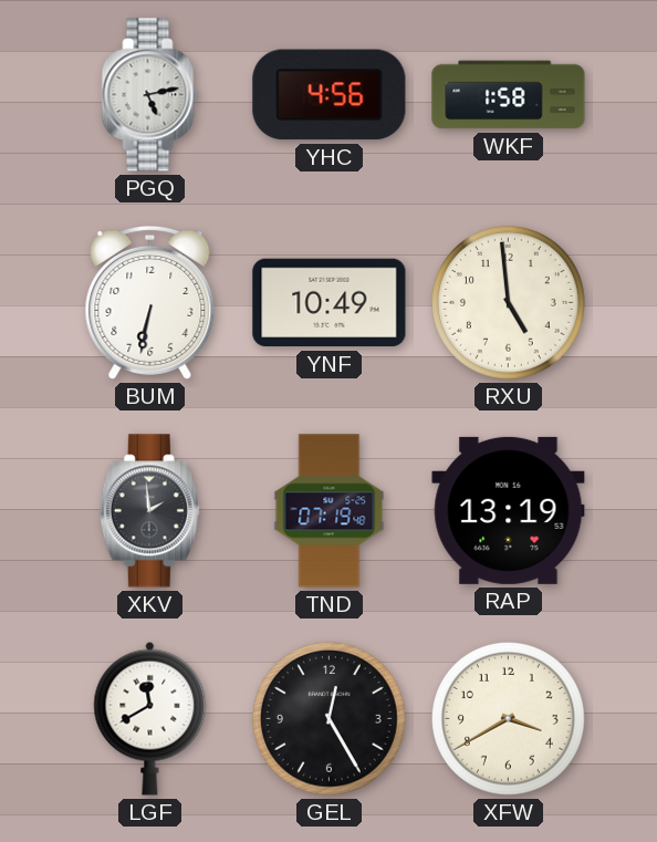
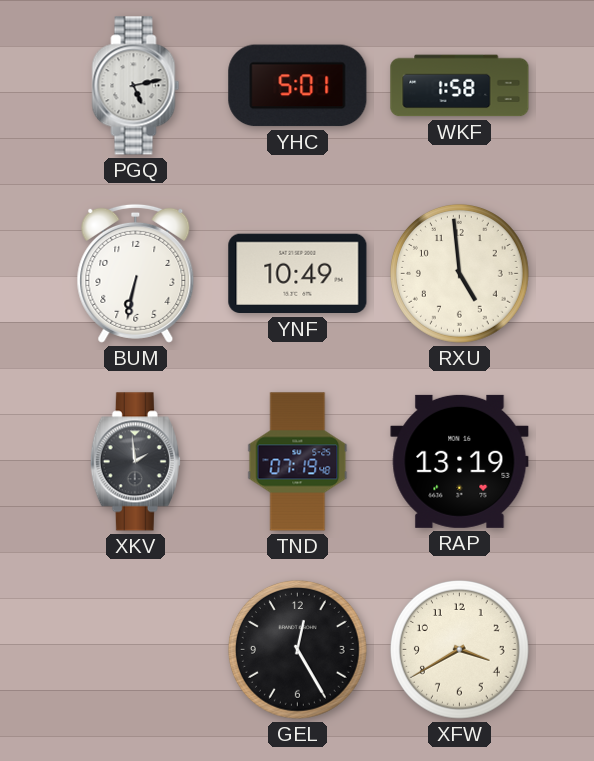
YHC: 4:56 -> 5:01
LGF: 11:40 -> none
